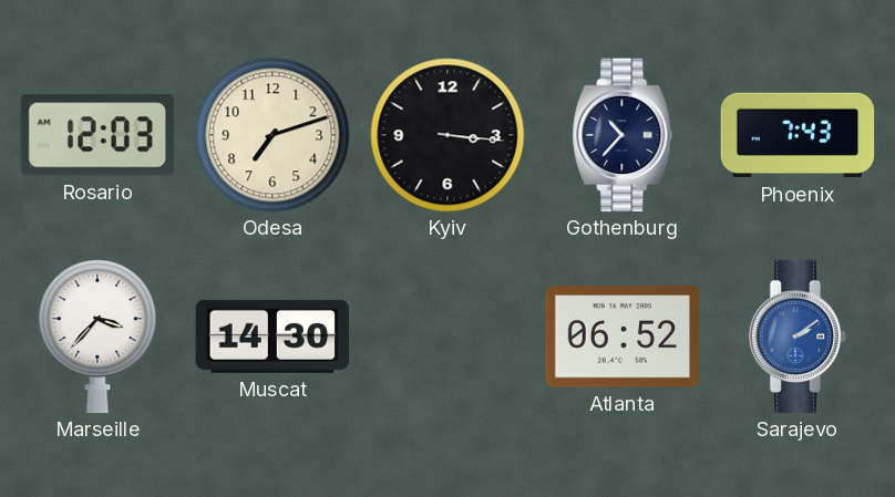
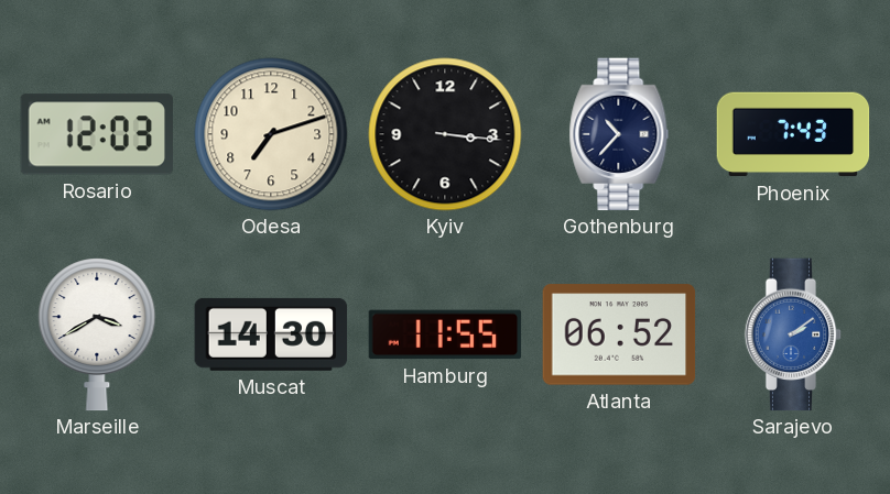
Marseille: 3:37 -> 3:40
Hamburg: none -> 11:55
